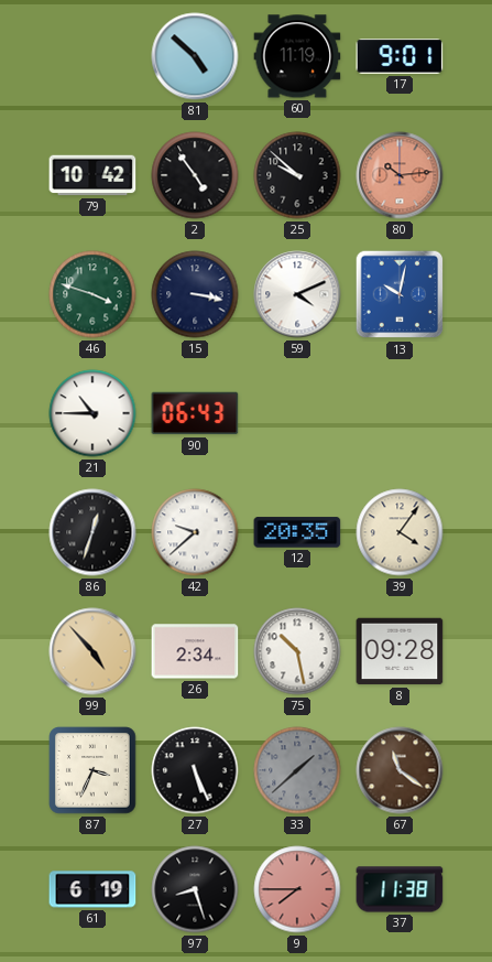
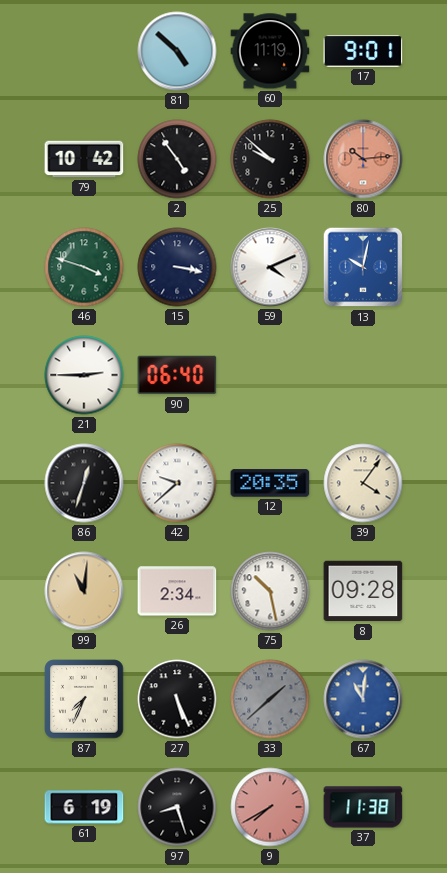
21: 10:45 -> 2:45
90: 06:43 -> 06:40
99: 4:53 -> 11:01
87: 3:34 -> 7:34
67: 11:21 -> 11:01
67 dial: brown -> blue
9: 7:45 -> 7:40
